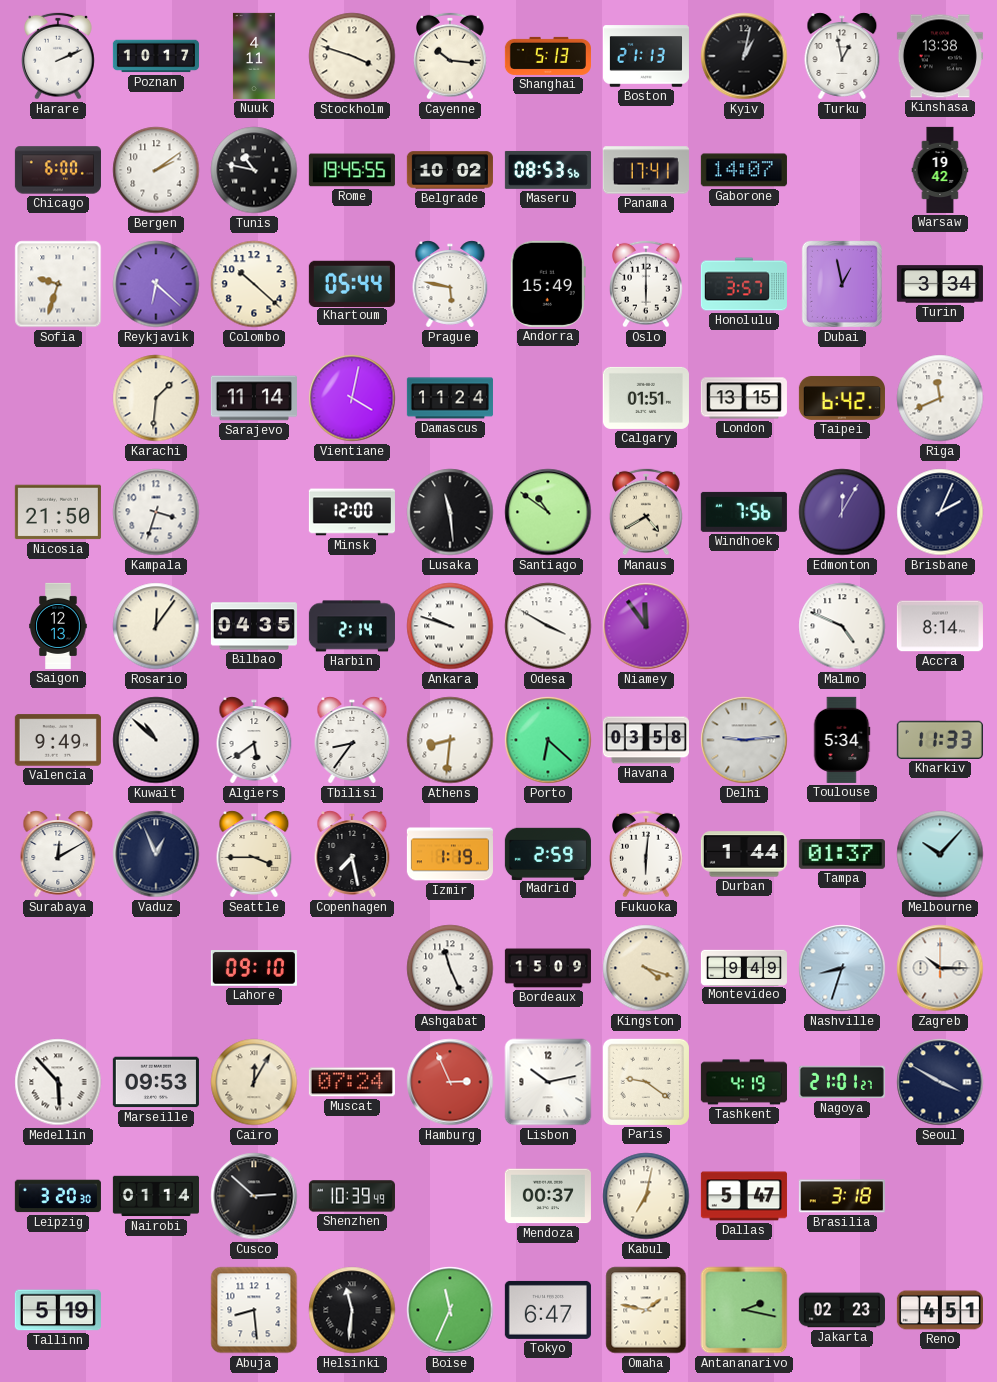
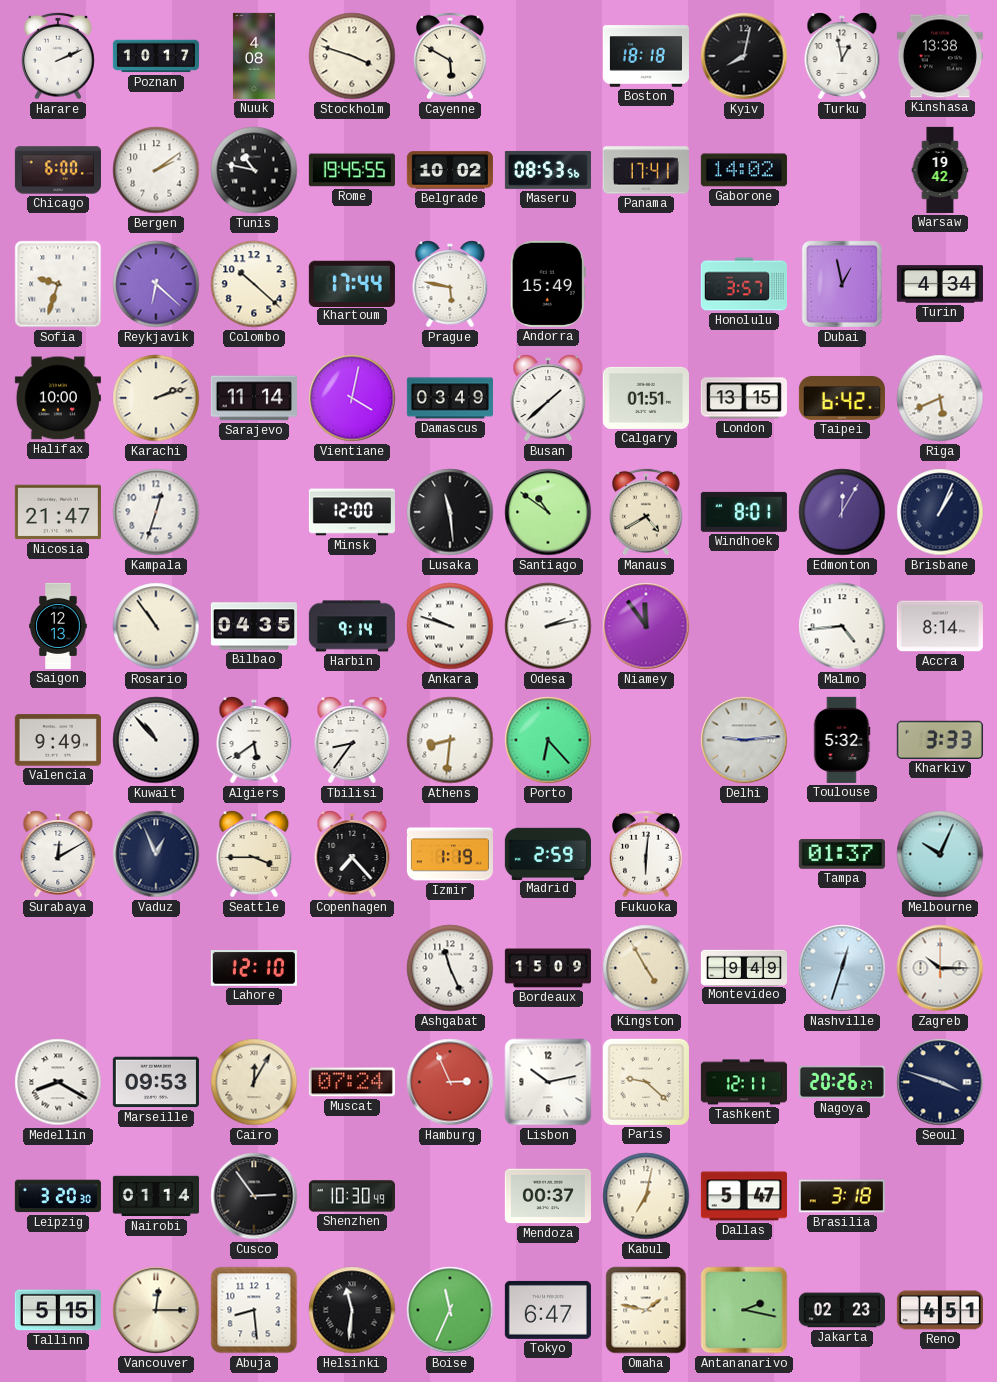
Nuuk: 4:11 -> 4:08
Cayenne: 10:16 -> 5:50
Shanghai: 5:13 -> none
Boston: 21:13 -> 18:18
Kyiv: 1:02 -> 8:02
Gaborone: 14:07 -> 14:02
Khartoum: 05:44 -> 17:44
Oslo: 6:00 -> none
Turin: 3:34 -> 4:34
Halifax: none -> 10:00
Karachi: 1:31 -> 2:12
Damascus: 11:24 -> 03:49
Busan: none -> 1:38
Riga: 11:41 -> 5:41
Nicosia: 21:50 -> 21:47
Kampala: 3:33 -> 12:33
Windhoek: 7:56 -> 8:01
Brisbane: 2:04 -> 1:04
Rosario: 12:06 -> 10:54
Harbin: 2:14 -> 9:14
Odesa: 3:50 -> 2:13
Malmo: 4:49 -> 4:44
Kuwait: 10:52 -> 10:53
Porto: 6:22 -> 6:23
Havana: 03:58 -> none
Toulouse: 5:34 -> 5:32
Kharkiv: 11:33 -> 3:33
Copenhagen: 7:28 -> 7:23
Durban: 1:44 -> none
Melbourne: 10:07 -> 10:04
Lahore: 09:10 -> 12:10
Kingston: 4:18 -> 4:55
Nashville: 8:33 -> 12:33
Medellin: 5:53 -> 8:20
Paris: 9:21 -> 9:22
Tashkent: 4:19 -> 12:11
Nagoya: 21:01 -> 20:26
Seoul: 3:50 -> 3:48
Cusco: 2:52 -> 2:54
Shenzhen: 10:39 -> 10:30
Tallinn: 5:19 -> 5:15
Vancouver: none -> 12:15
